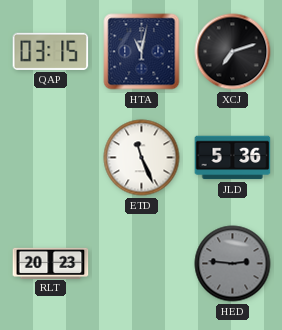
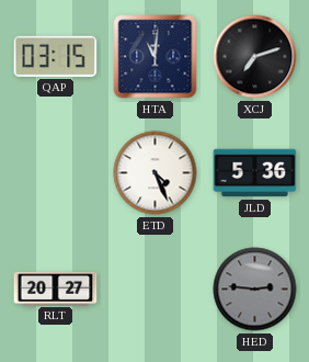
HTA: 11:02 -> 11:01
ETD: 11:26 -> 4:26
RLT: 20:23 -> 20:27
